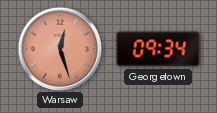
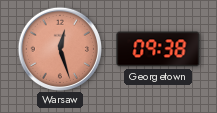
Georgetown: 09:34 -> 09:38
